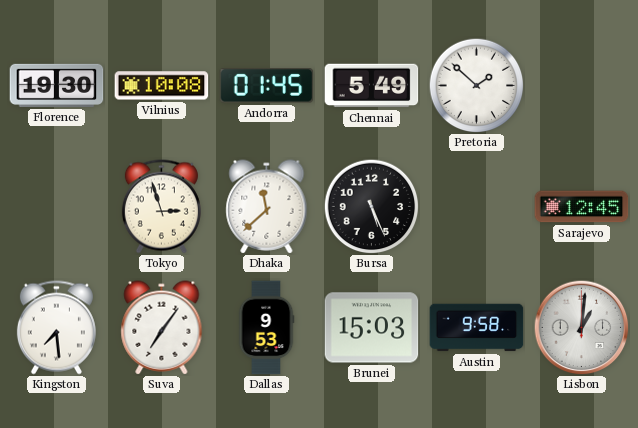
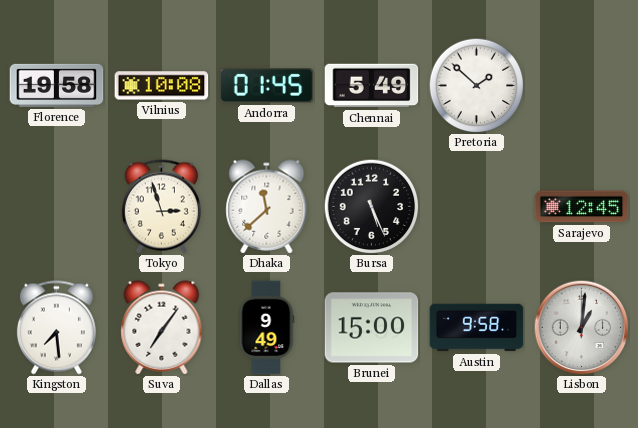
Florence: 19:30 -> 19:58
Dallas: 9:53 -> 9:49
Brunei: 15:03 -> 15:00
